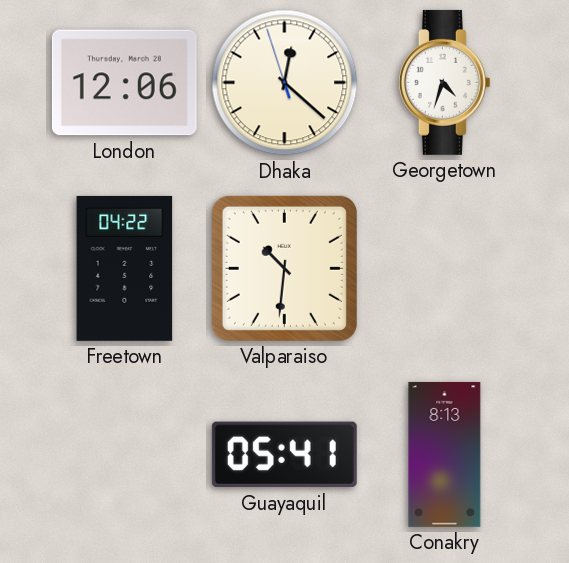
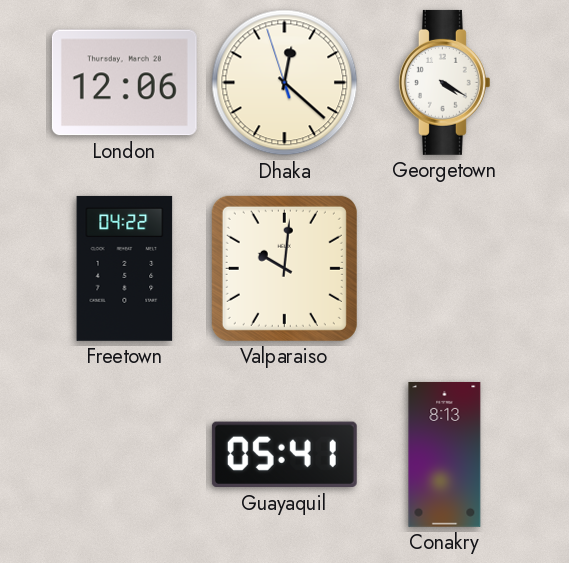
Georgetown: 4:33 -> 4:20
Valparaiso: 10:31 -> 10:01
